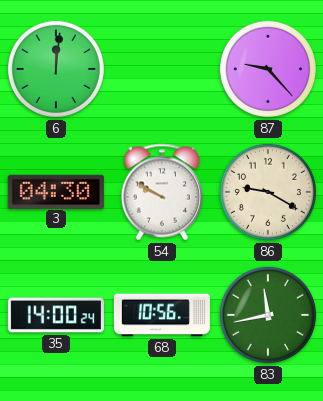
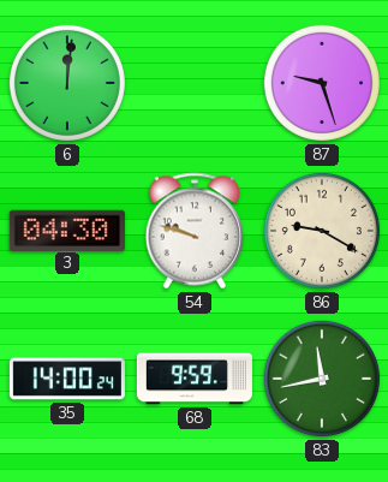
87: 9:23 -> 9:27
54: 9:50 -> 9:48
68: 10:56 -> 9:59
